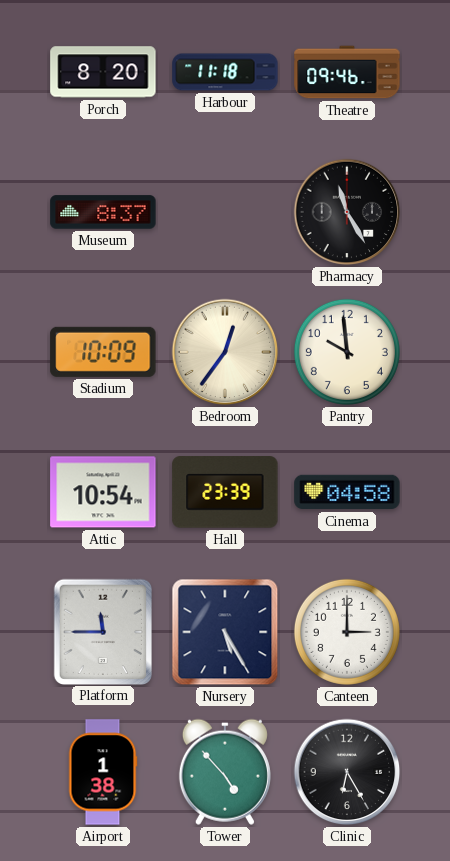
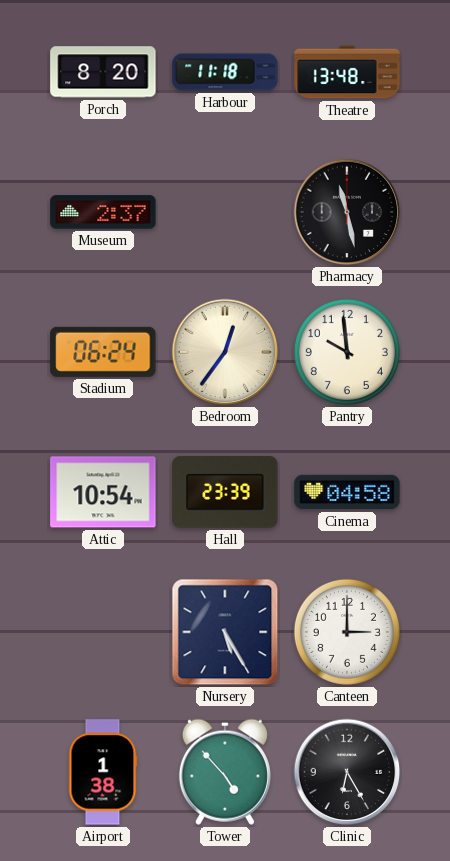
Theatre: 09:46 -> 13:48
Museum: 8:37 -> 2:37
Pharmacy: 11:25 -> 11:28
Stadium: 10:09 -> 06:24
Platform: 11:45 -> none
